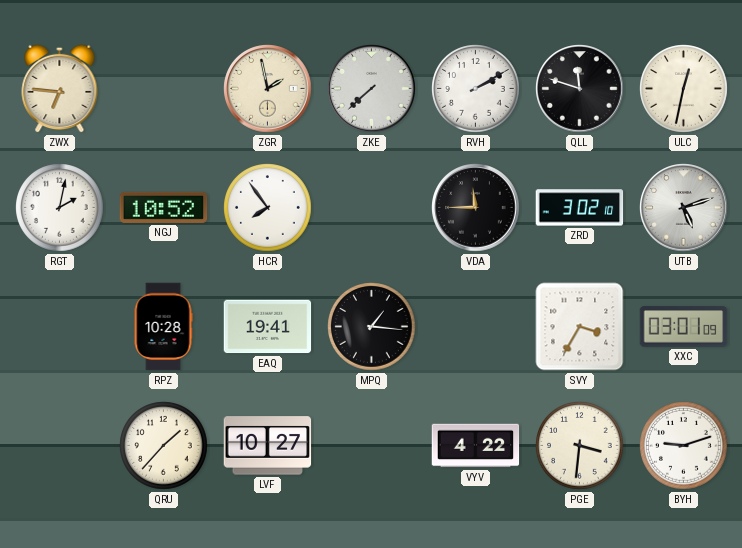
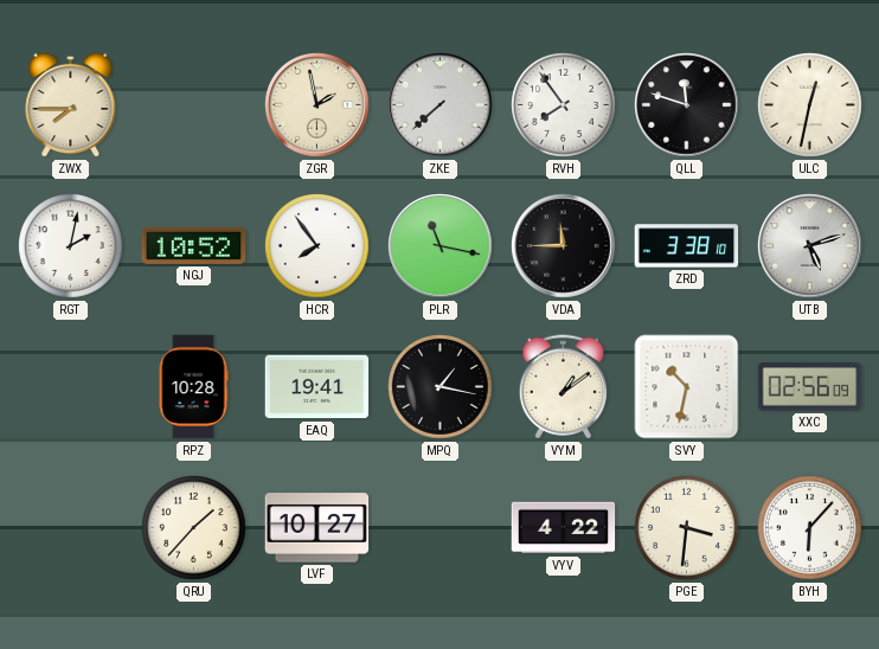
ZWX: 6:46 -> 7:45
RVH: 2:10 -> 7:54
PLR: none -> 11:17
ZRD: 3:02 -> 3:38
MPQ: 1:16 -> 1:17
VYM: none -> 1:09
SVY: 3:35 -> 10:32
XXC: 03:01 -> 02:56
BYH: 9:12 -> 6:07
